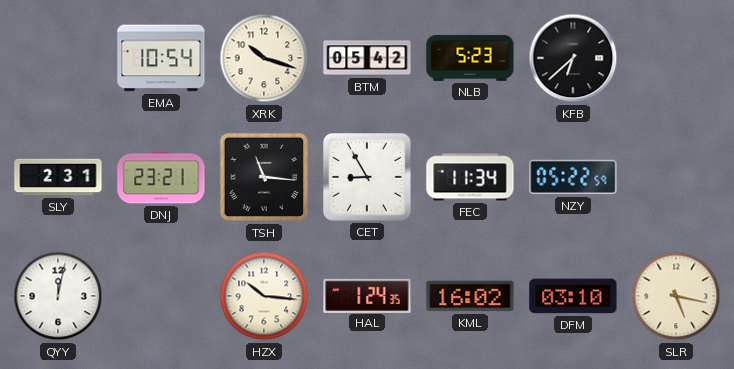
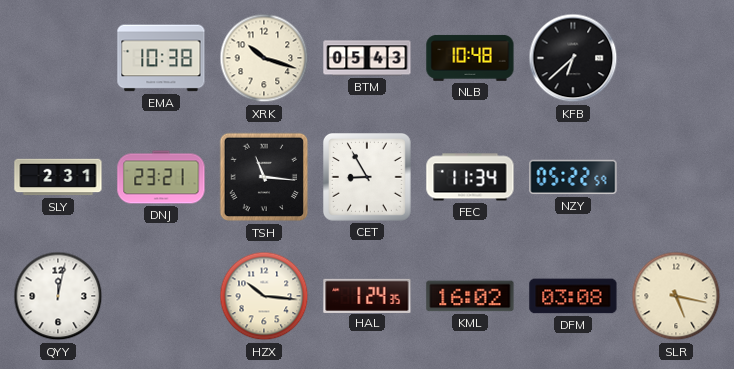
EMA: 10:54 -> 10:38
BTM: 05:42 -> 05:43
NLB: 5:23 -> 10:48
DFM: 03:10 -> 03:08
